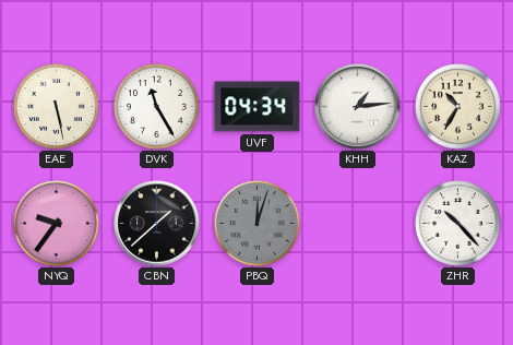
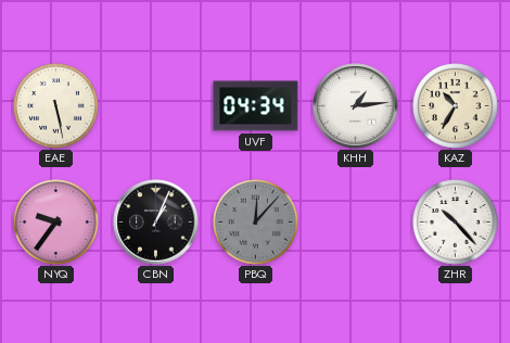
DVK: 11:25 -> none
CBN: 1:38 -> 1:04
PBQ: 12:03 -> 12:07
